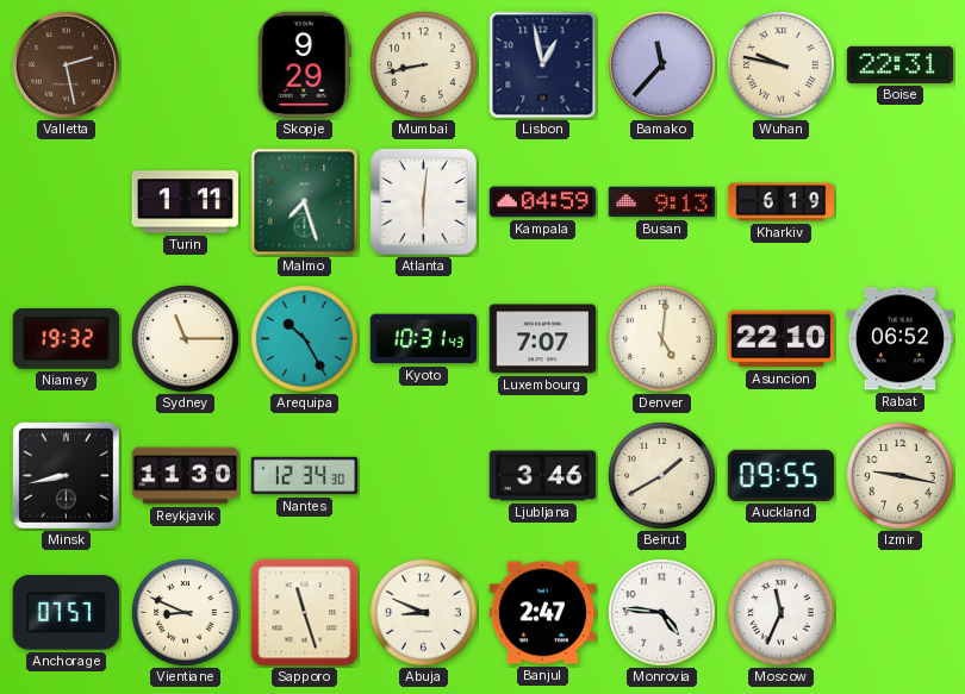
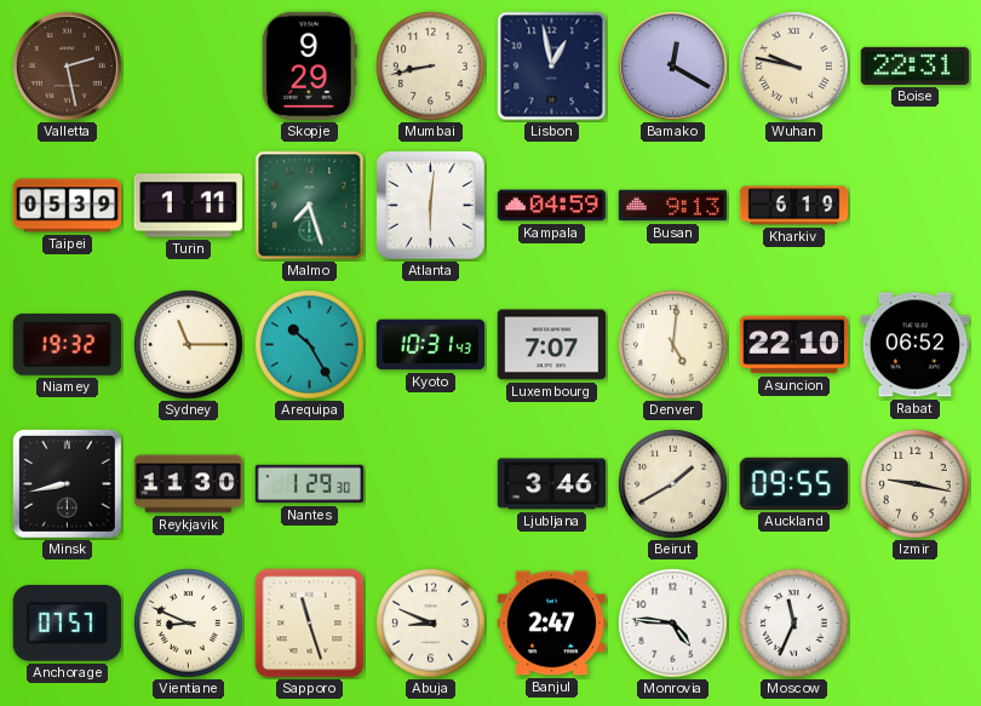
Bamako: 11:37 -> 12:20
Taipei: none -> 05:39
Nantes: 12:34 -> 1:29
